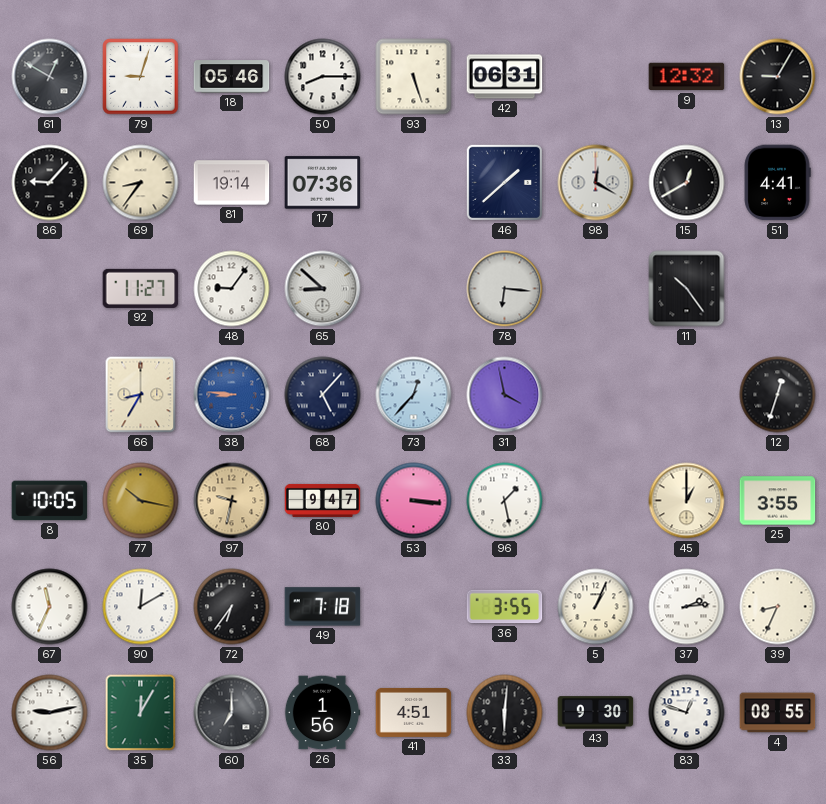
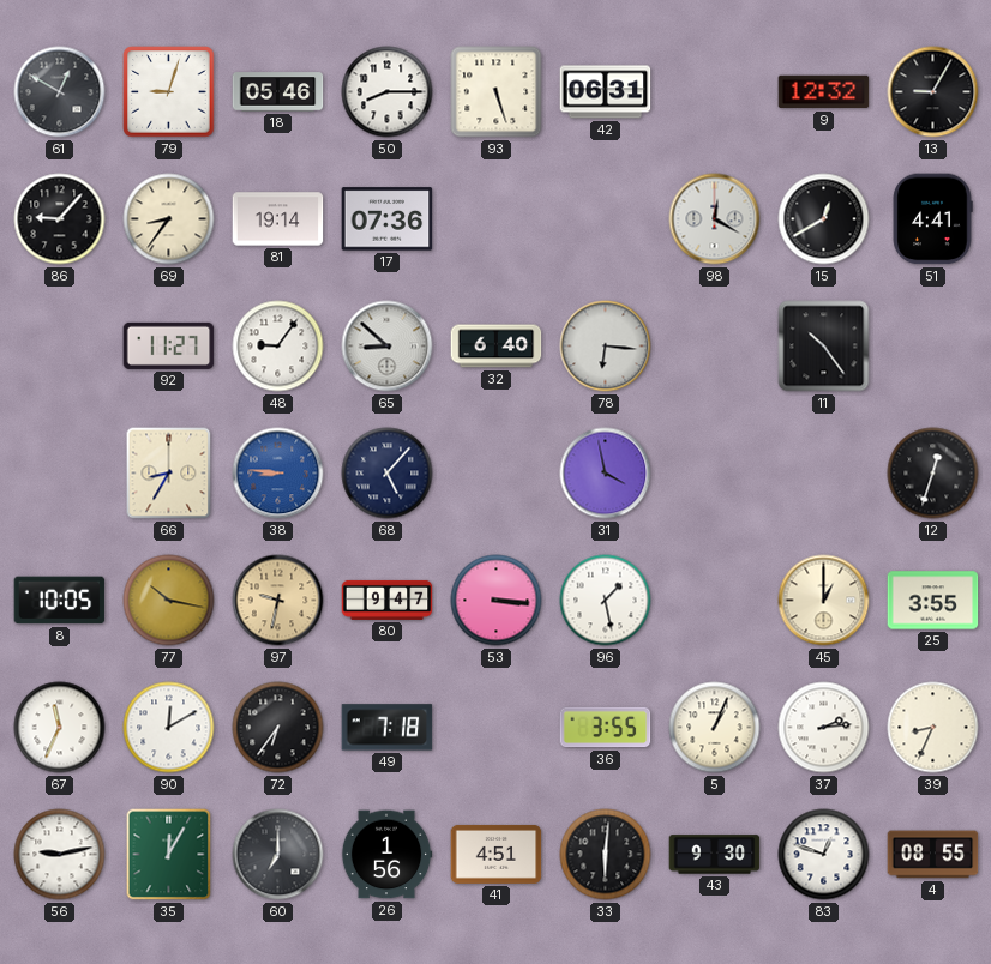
46: 1:38 -> none
32: none -> 6:40
73: 12:37 -> none
